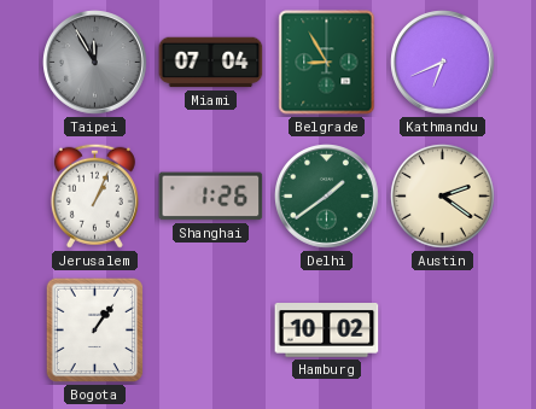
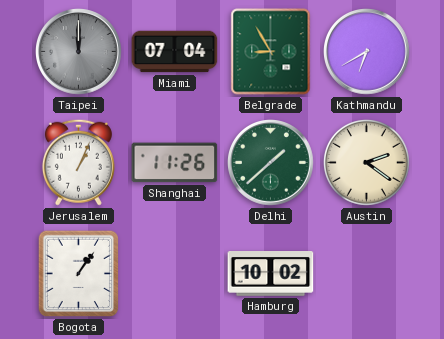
Taipei: 11:55 -> 12:00
Kathmandu: 6:41 -> 6:40
Shanghai: 1:26 -> 11:26
Delhi: 1:39 -> 1:38
